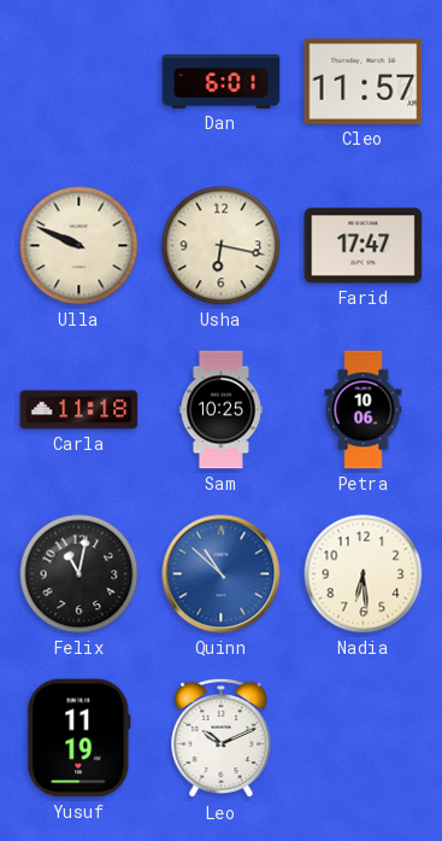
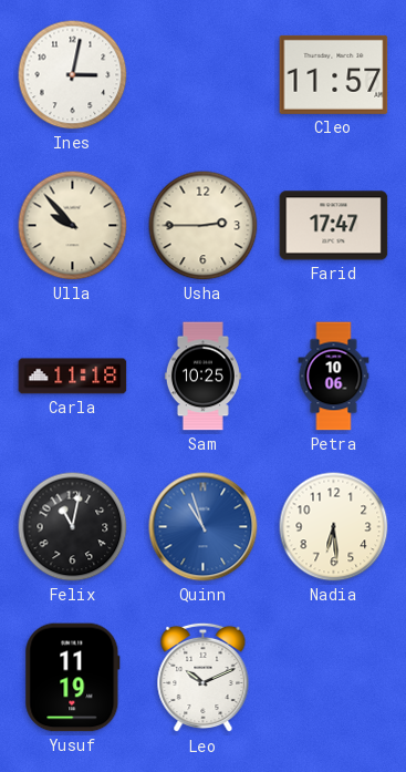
Ines: none -> 3:02
Dan: 6:01 -> none
Ulla: 9:49 -> 9:53
Usha: 6:17 -> 2:45
Quinn: 10:52 -> 10:57
